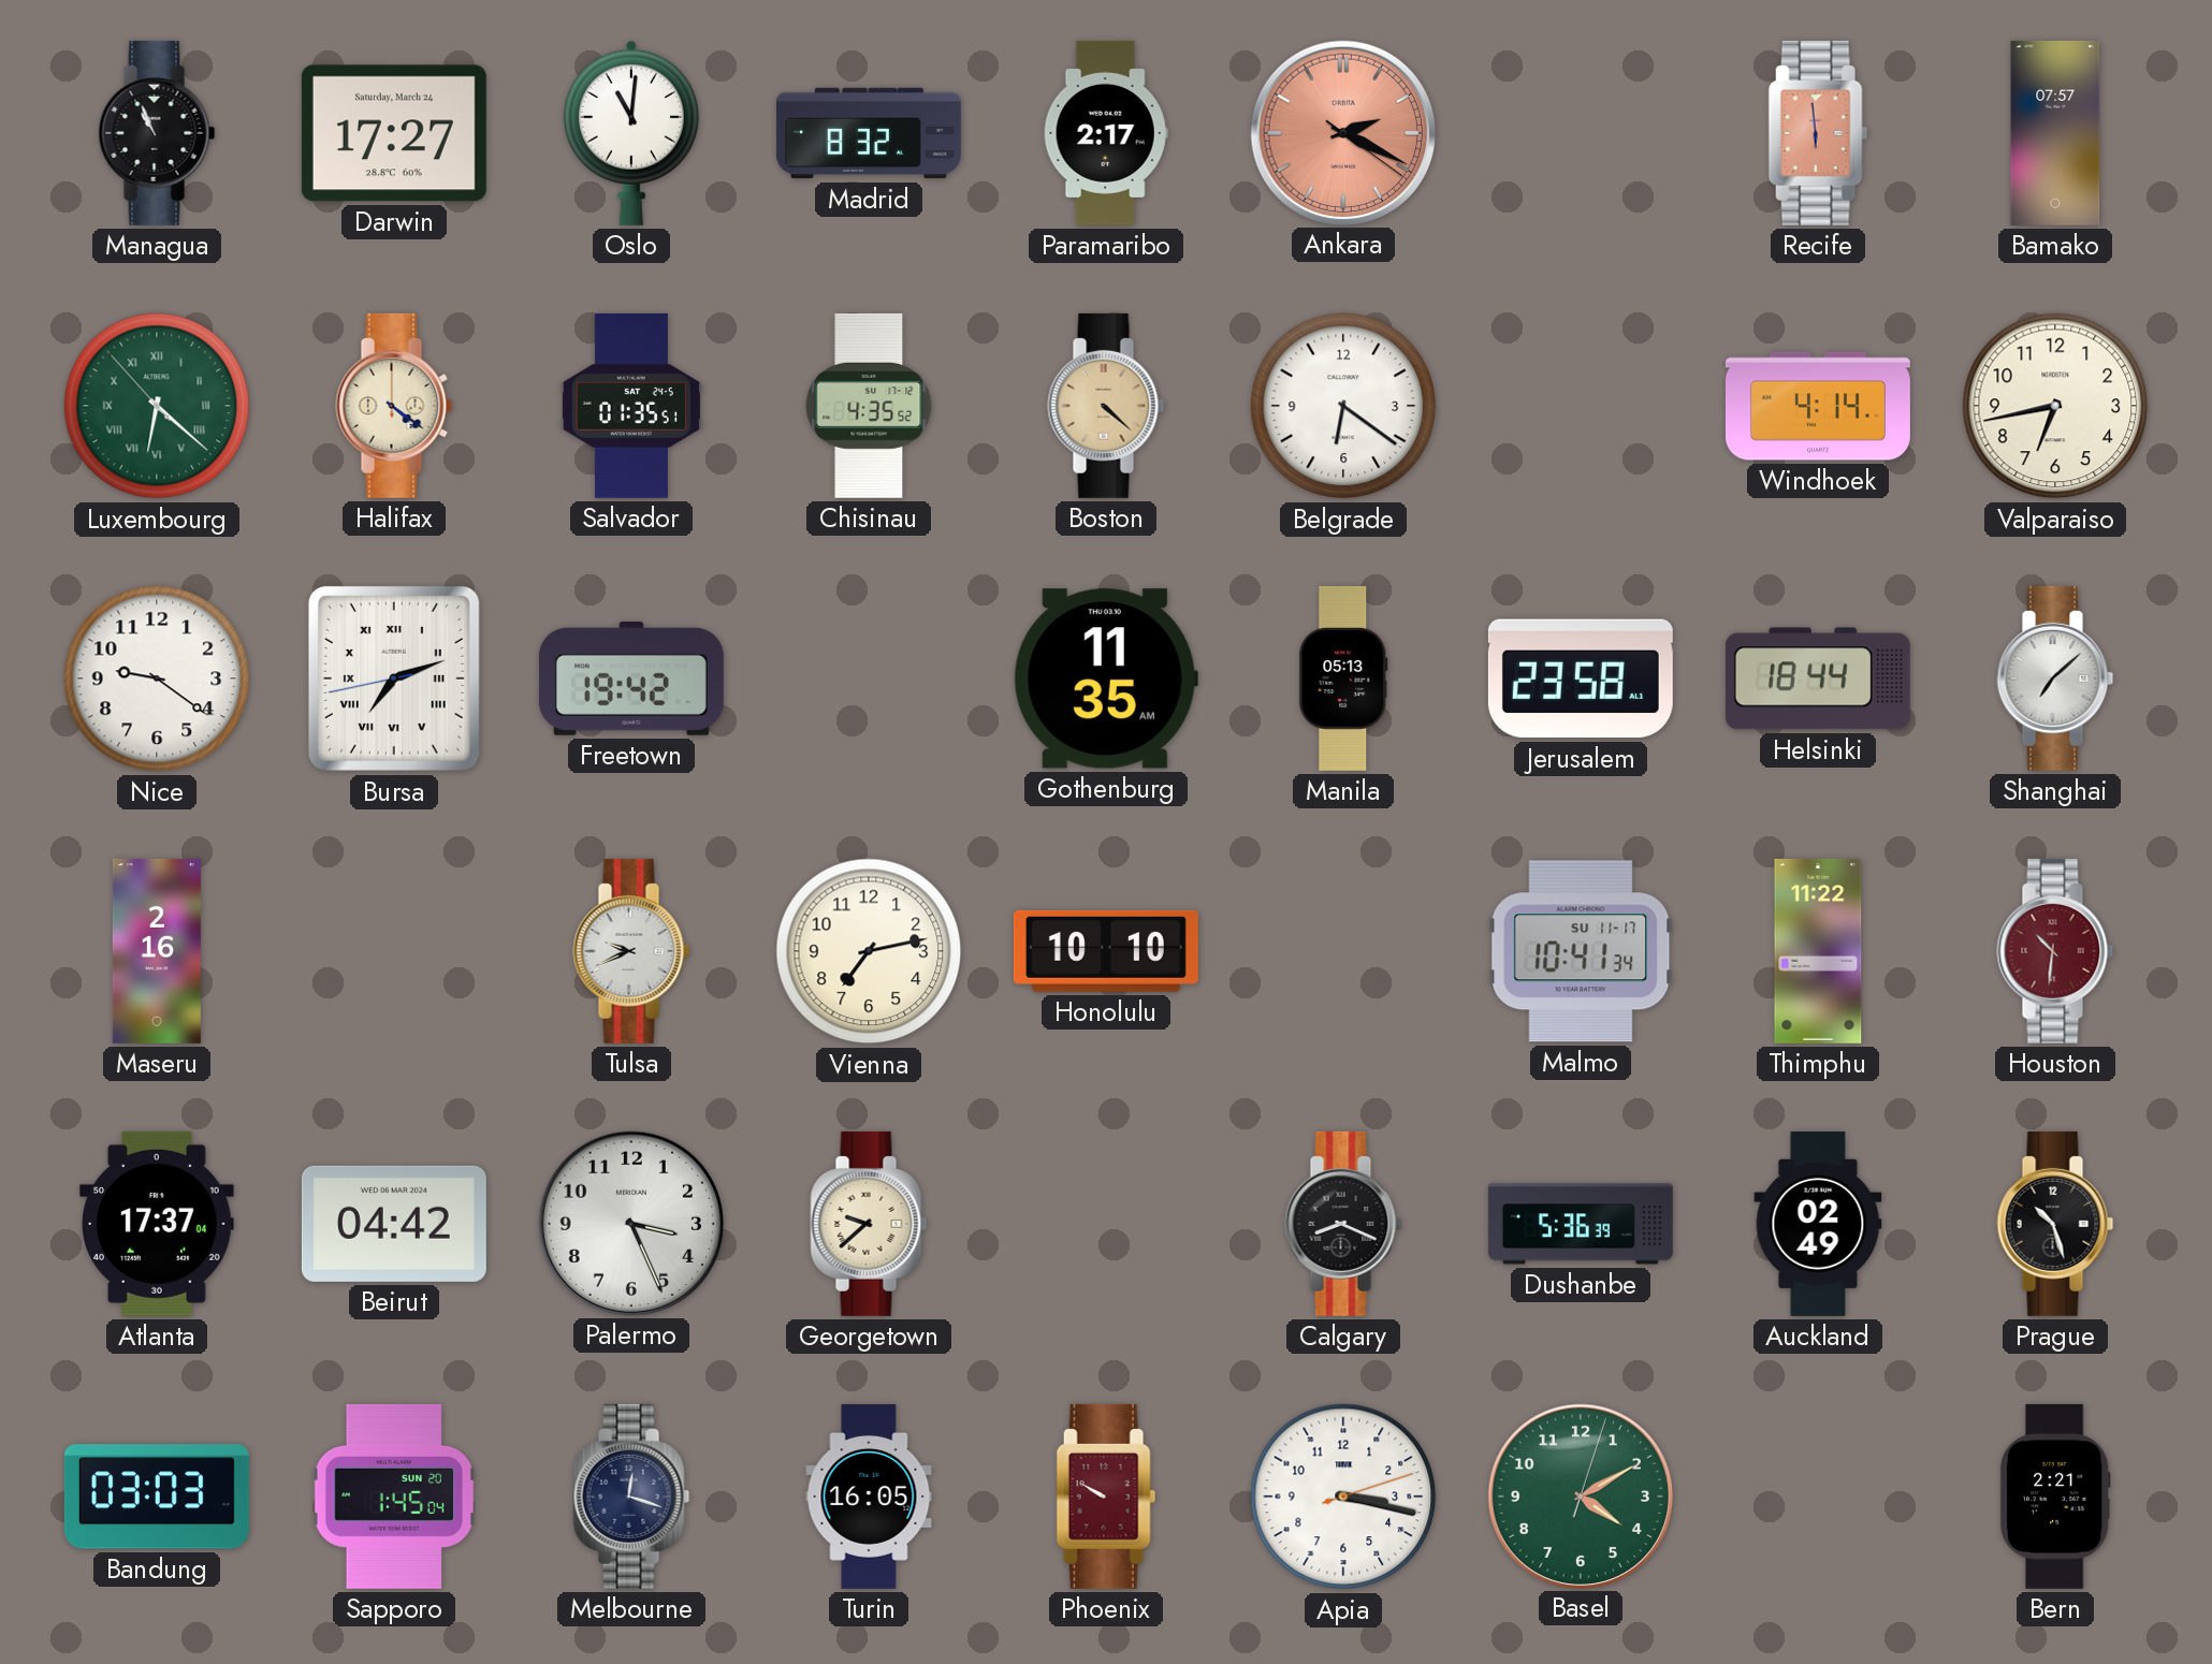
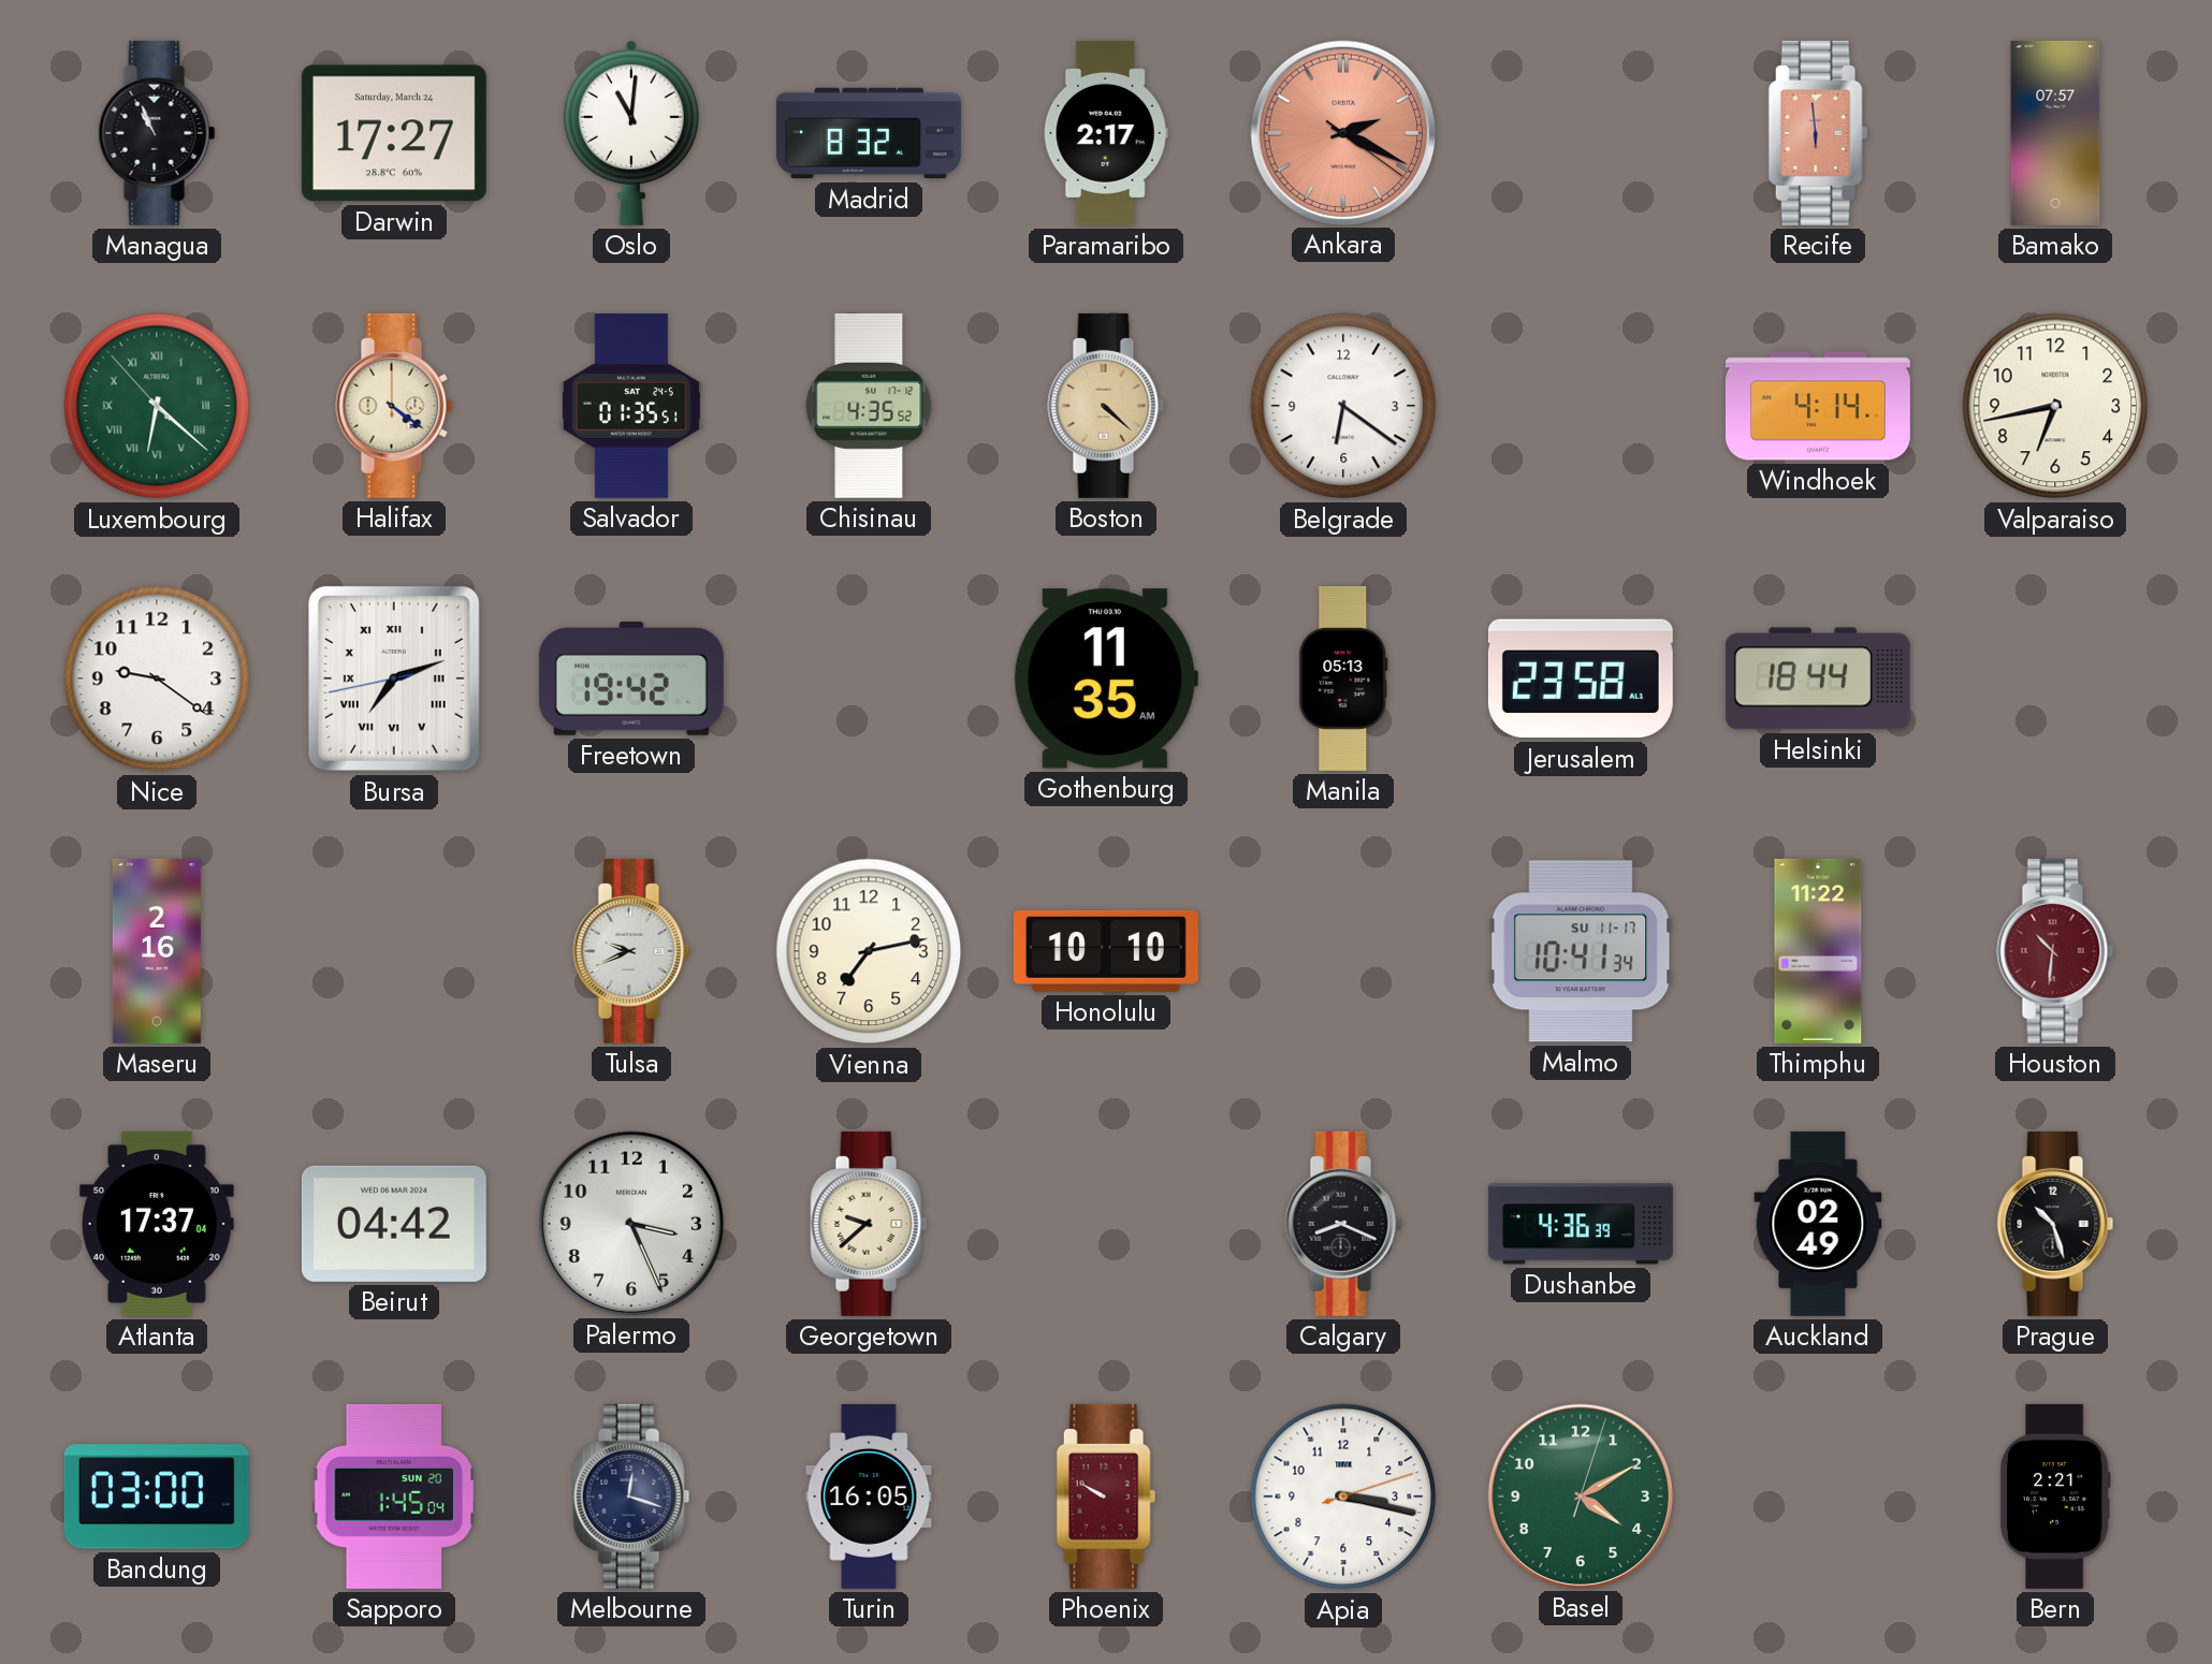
Shanghai: 7:08 -> none
Dushanbe: 5:36 -> 4:36
Bandung: 03:03 -> 03:00
